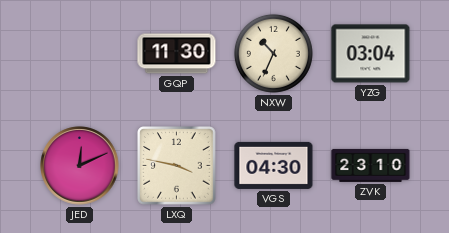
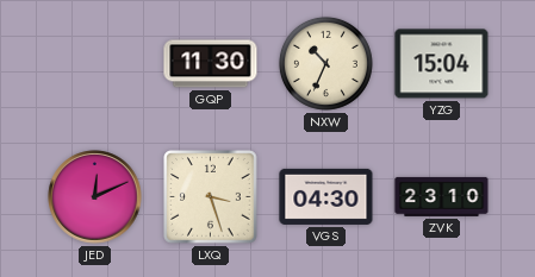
YZG: 03:04 -> 15:04
LXQ: 3:47 -> 3:27
